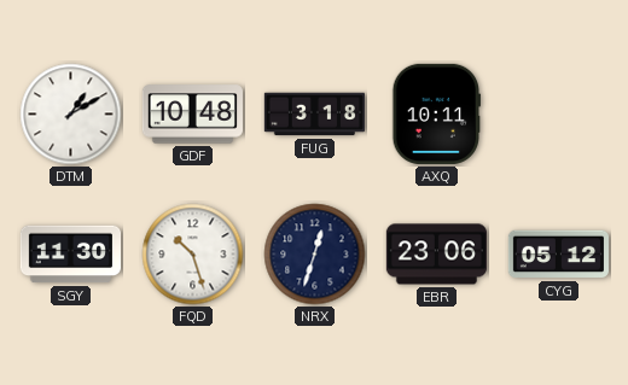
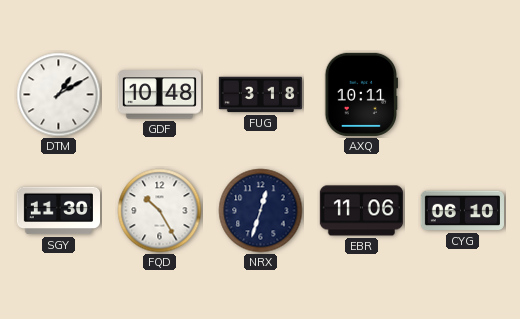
FQD: 10:27 -> 10:25
EBR: 23:06 -> 11:06
CYG: 05:12 -> 06:10
